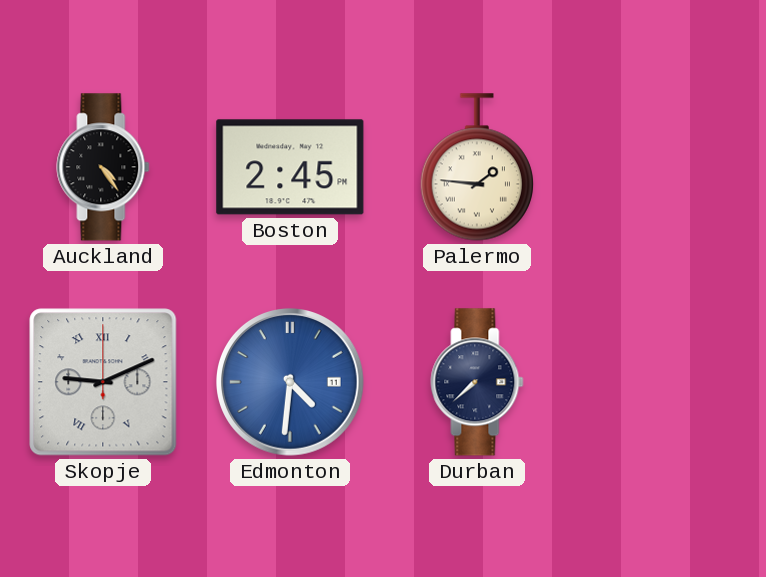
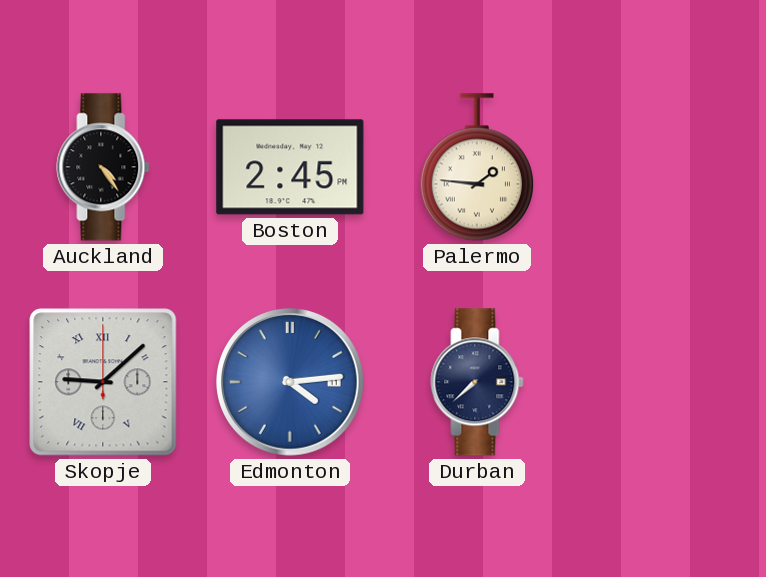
Skopje: 9:11 -> 9:08
Edmonton: 4:31 -> 4:14
